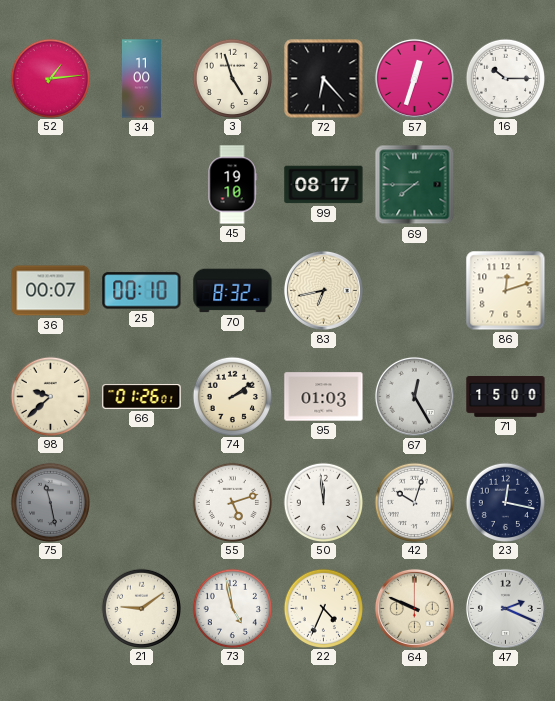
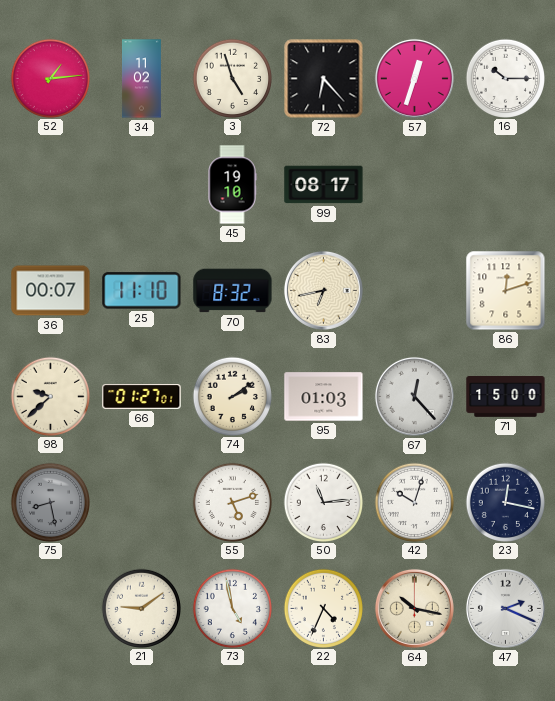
34: 11:00 -> 11:02
69: 7:45 -> none
25: 00:10 -> 11:10
66: 01:26 -> 01:27
67: 12:25 -> 12:23
75: 11:28 -> 8:28
50: 11:59 -> 11:14
64: 9:49 -> 10:17
